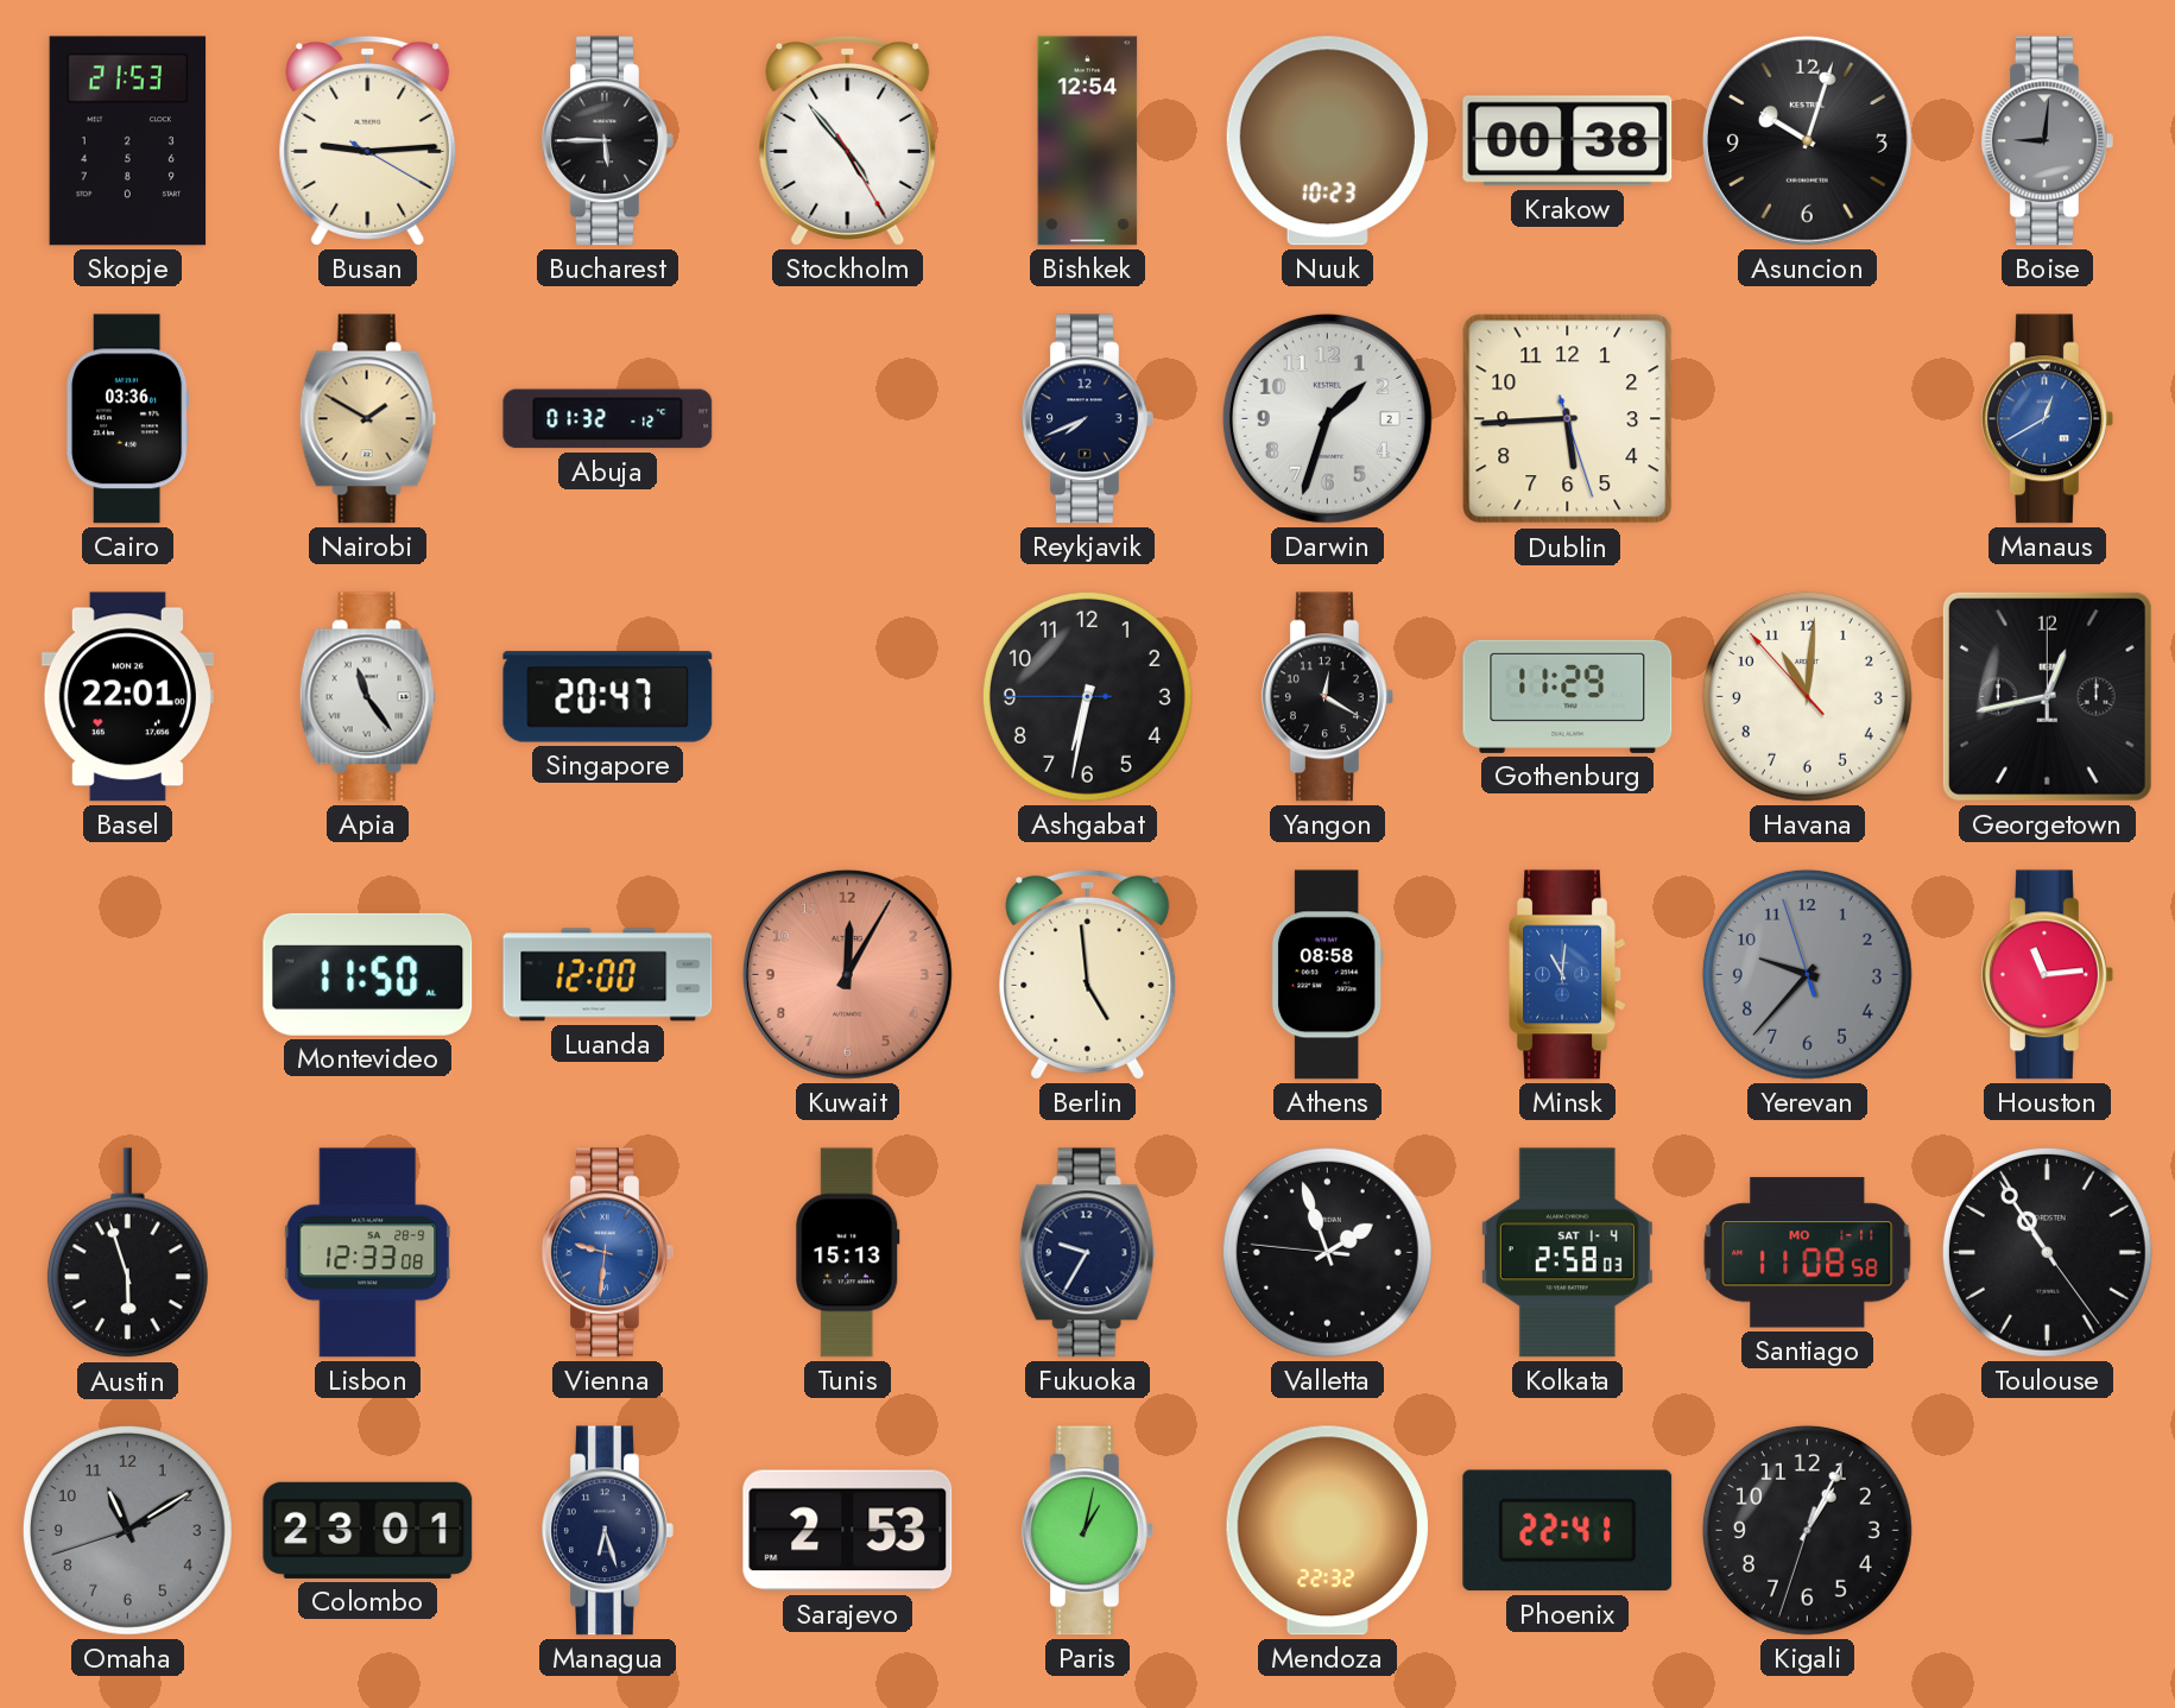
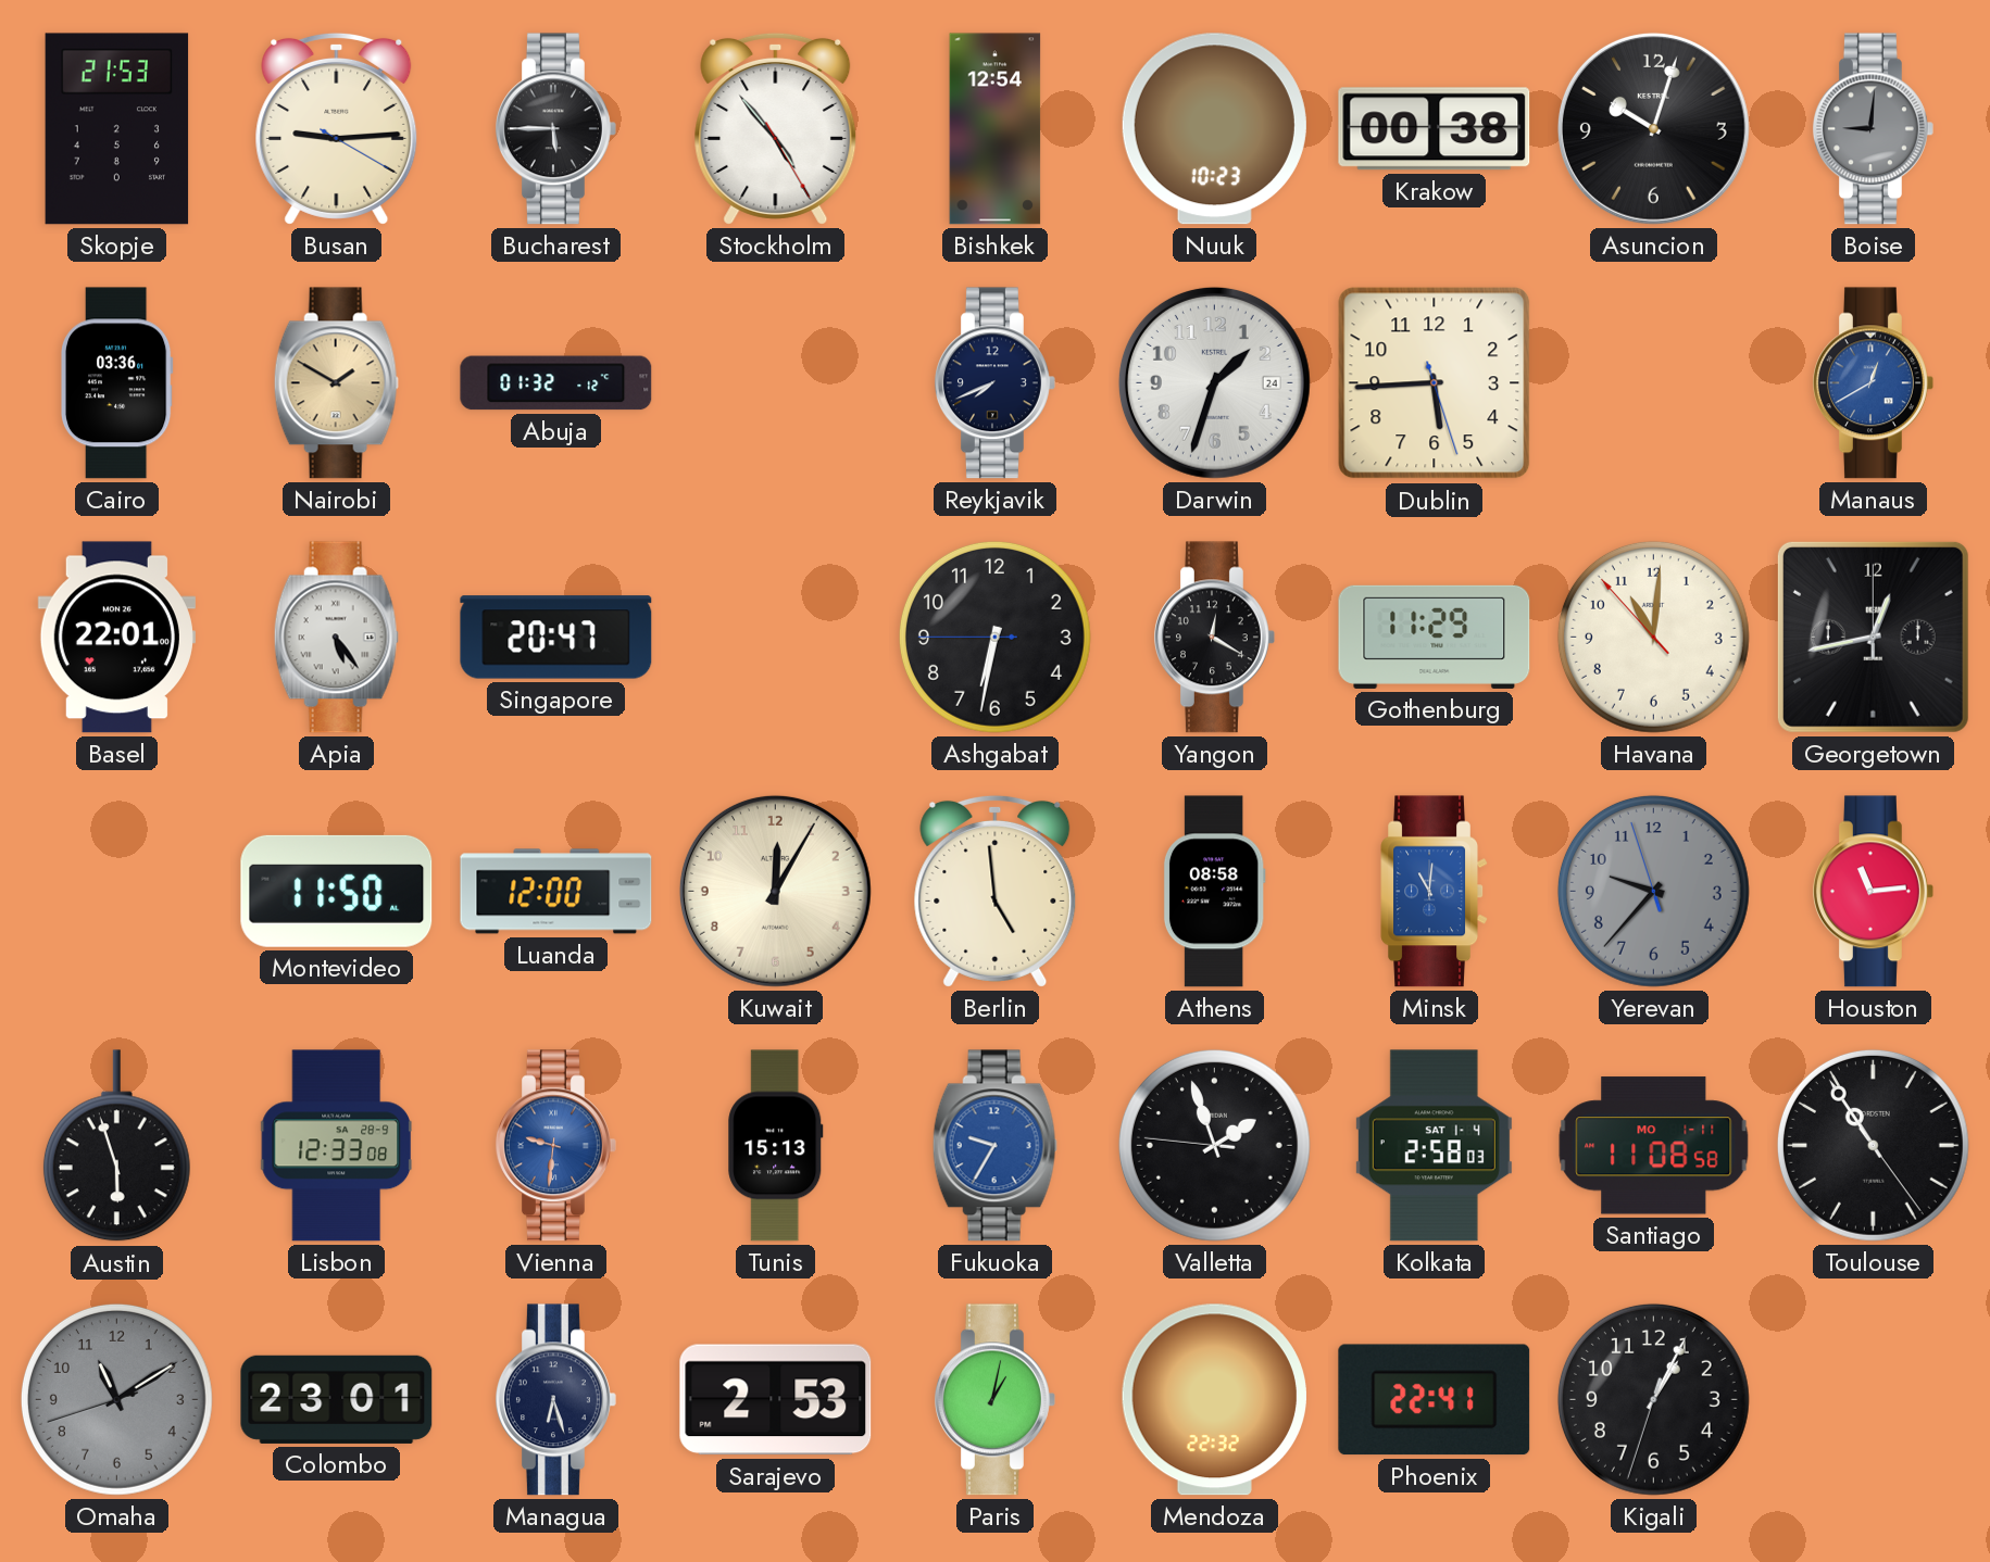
Darwin date: 2 -> 24
Apia: 11:24 -> 5:24
Kuwait dial: salmon -> cream
Fukuoka dial: navy -> blue
